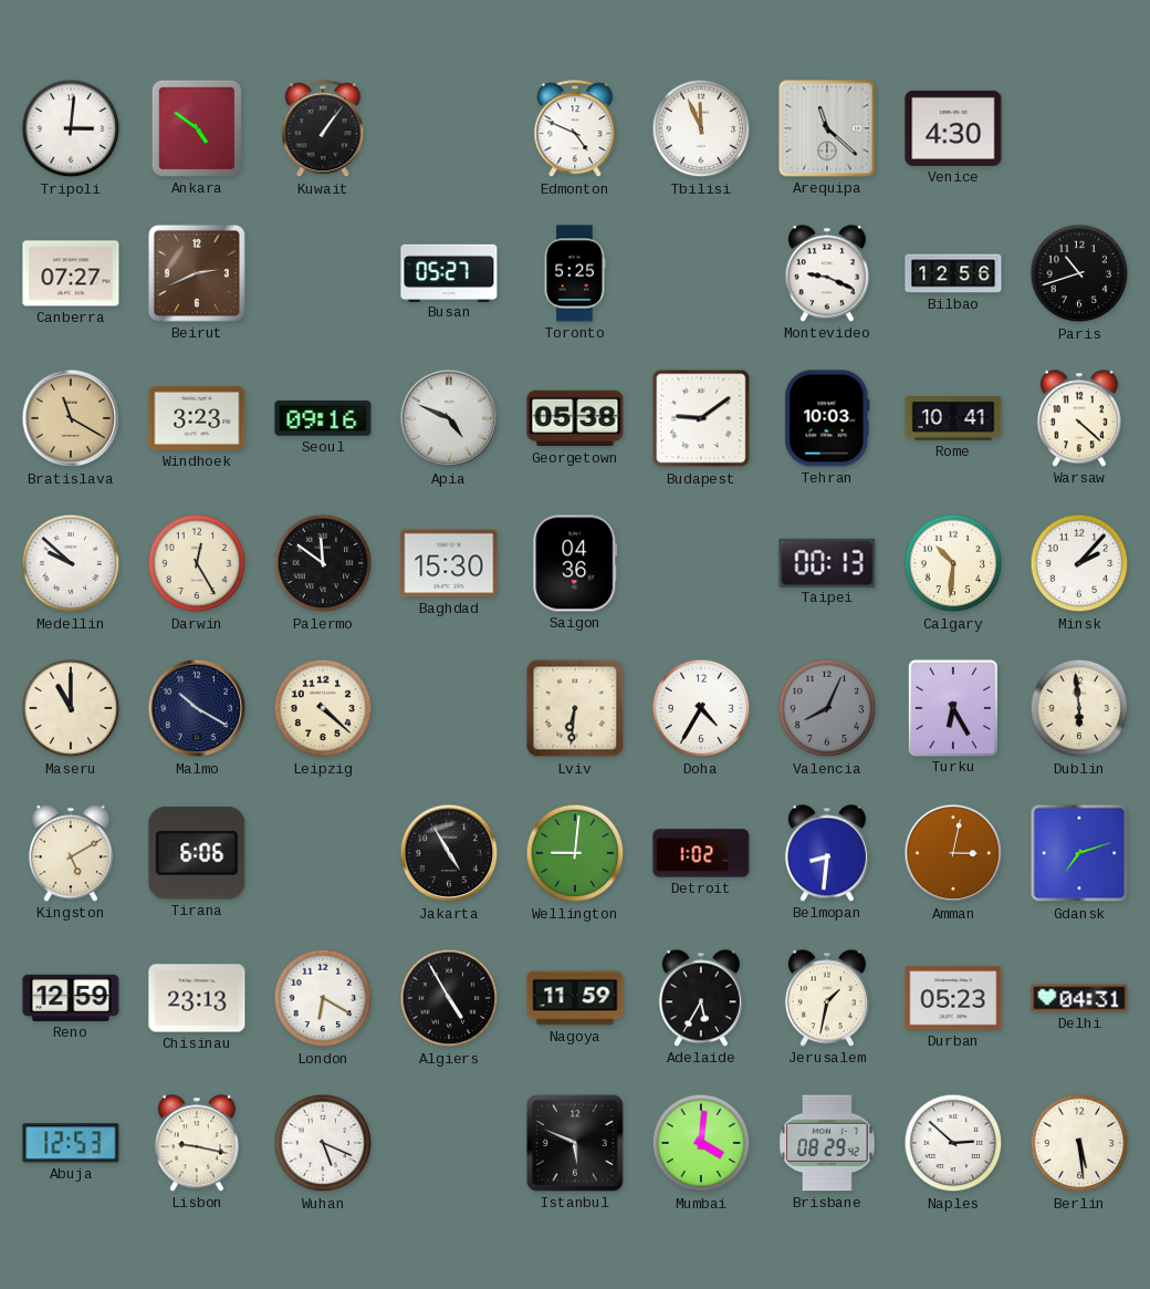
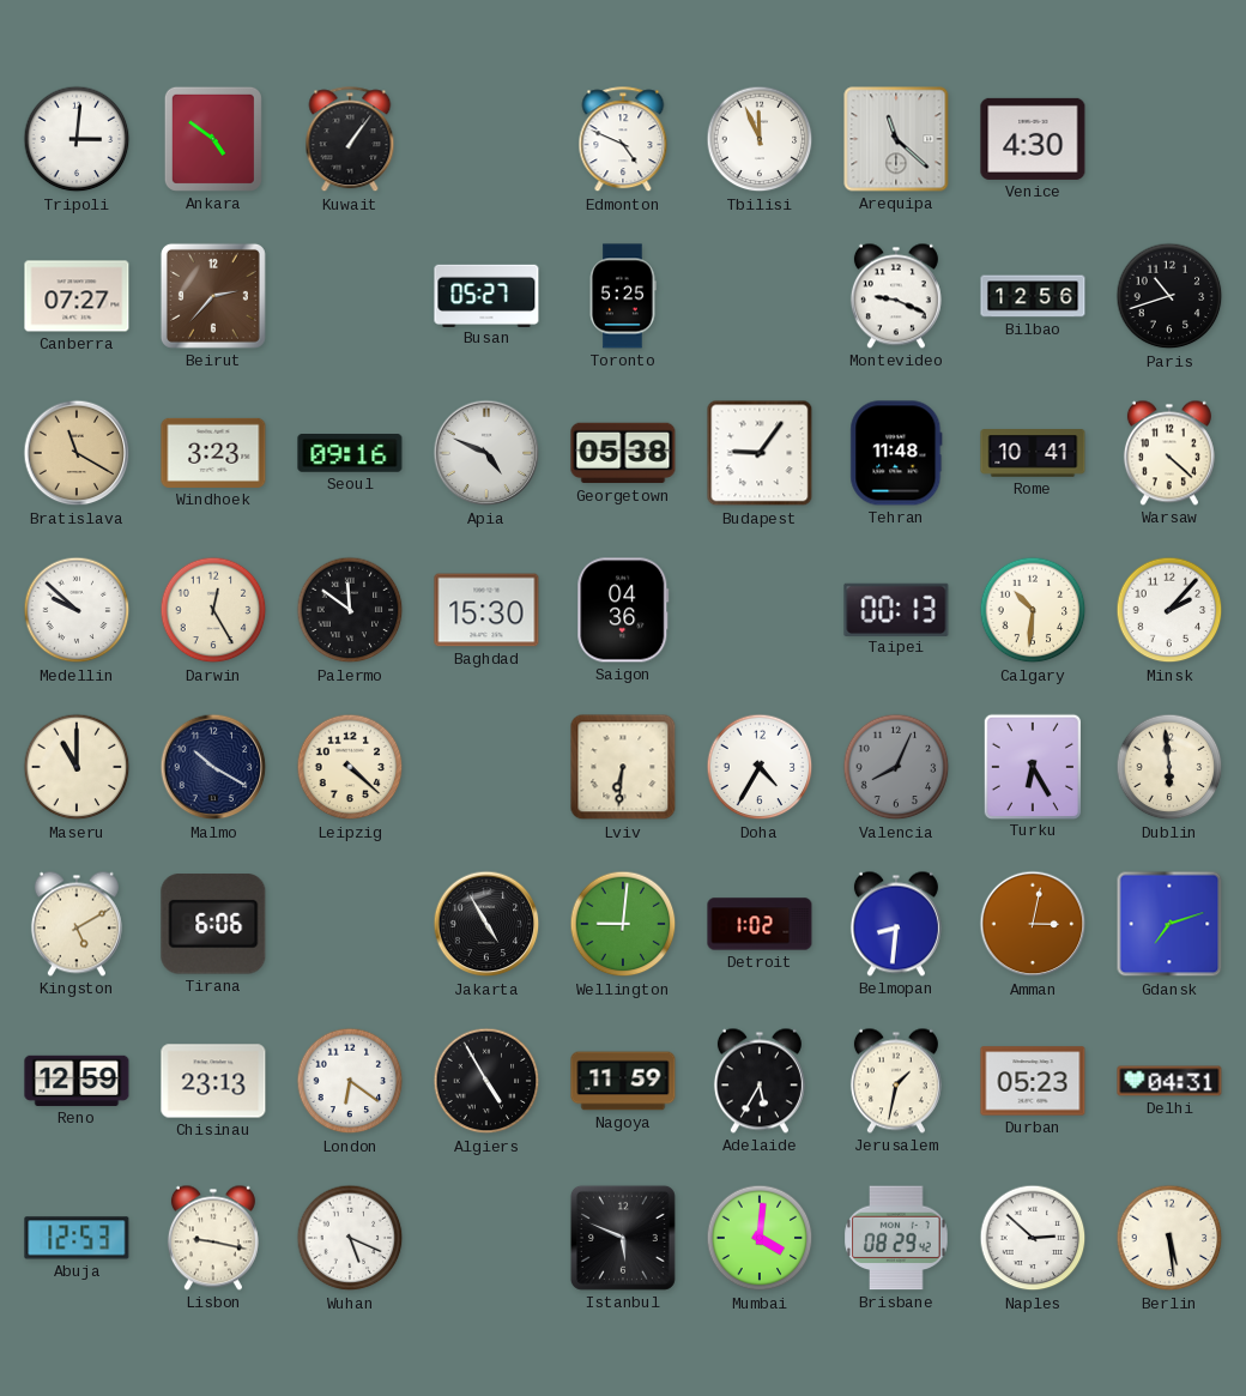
Beirut: 2:41 -> 2:37
Budapest: 9:09 -> 9:06
Tehran: 10:03 -> 11:48
London: 6:20 -> 6:21
